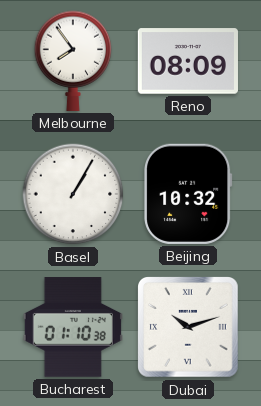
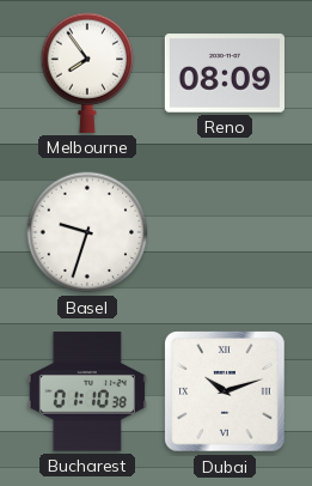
Basel: 1:05 -> 9:33
Beijing: 10:32 -> none
